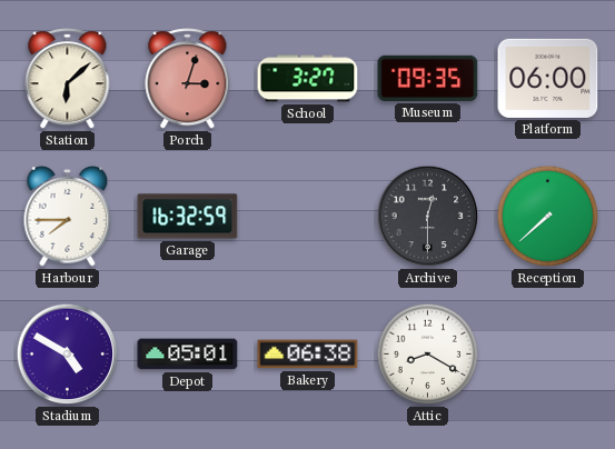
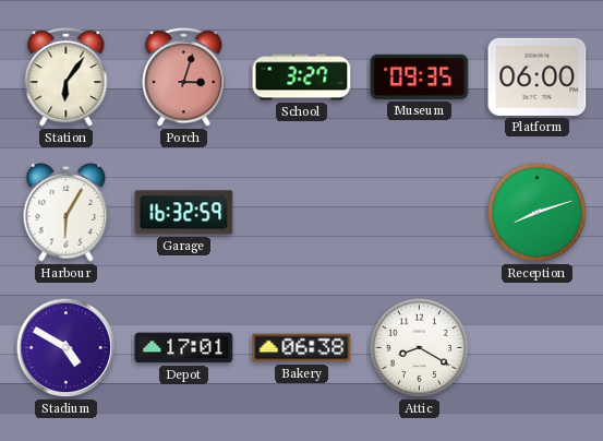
Station: 6:08 -> 6:06
Harbour: 7:45 -> 6:05
Archive: 12:30 -> none
Reception: 7:38 -> 8:12
Depot: 05:01 -> 17:01
